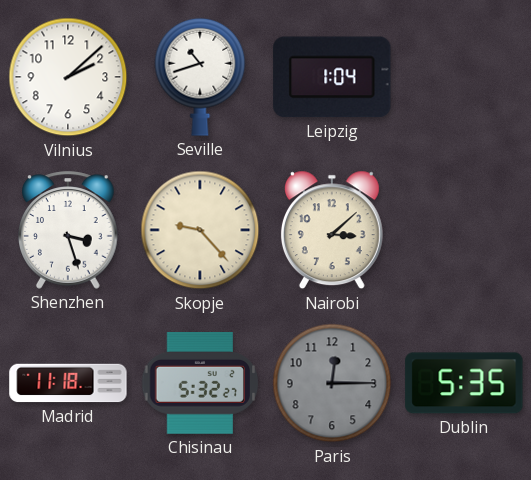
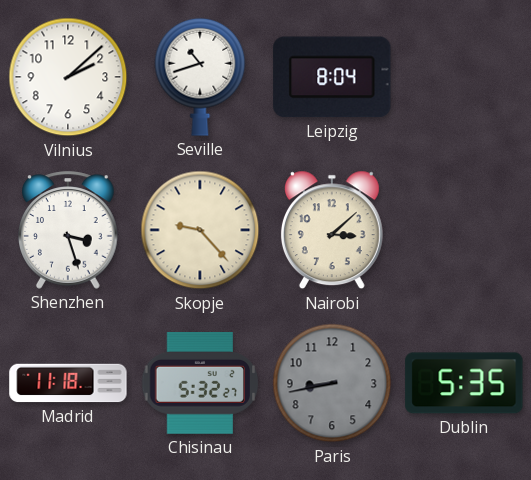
Leipzig: 1:04 -> 8:04
Paris: 12:15 -> 8:43
